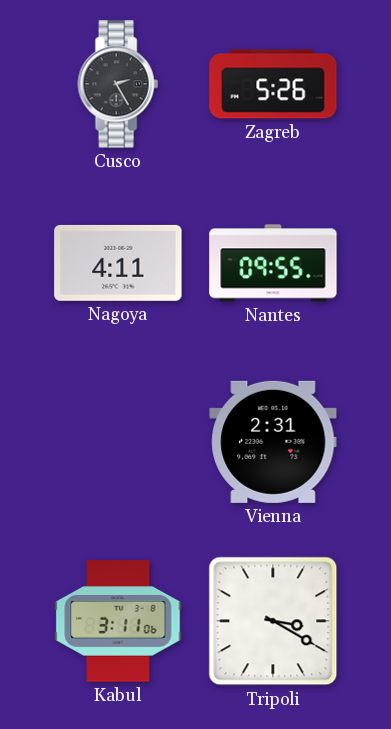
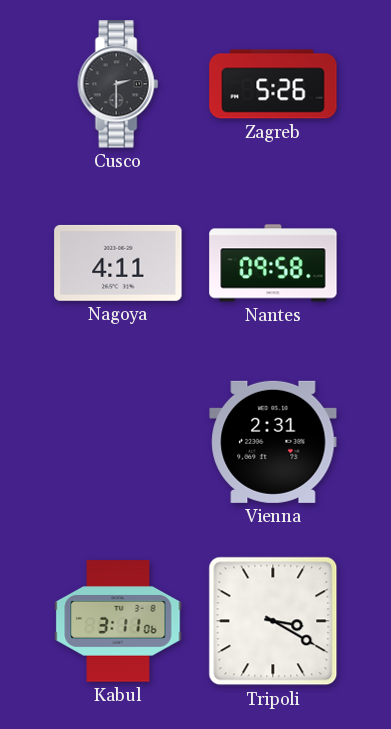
Cusco: 2:25 -> 2:30
Nantes: 09:55 -> 09:58
